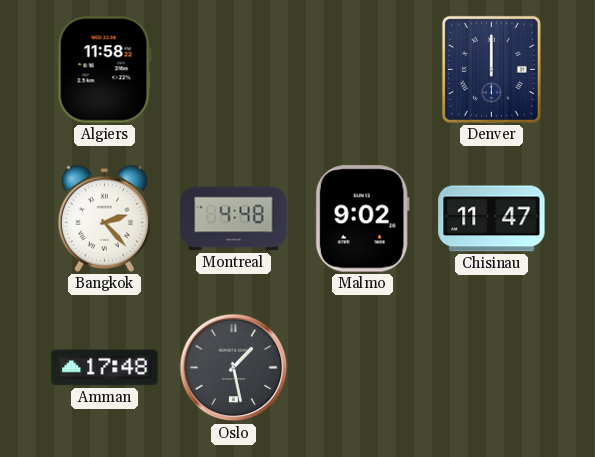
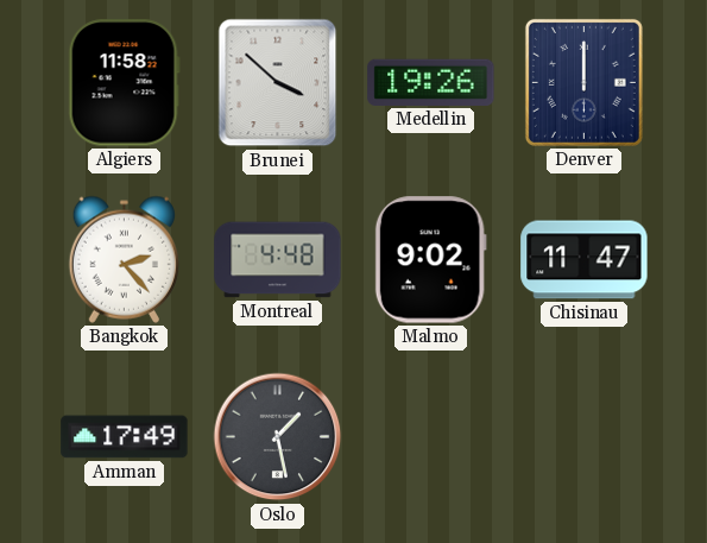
Brunei: none -> 3:52
Medellin: none -> 19:26
Amman: 17:48 -> 17:49
